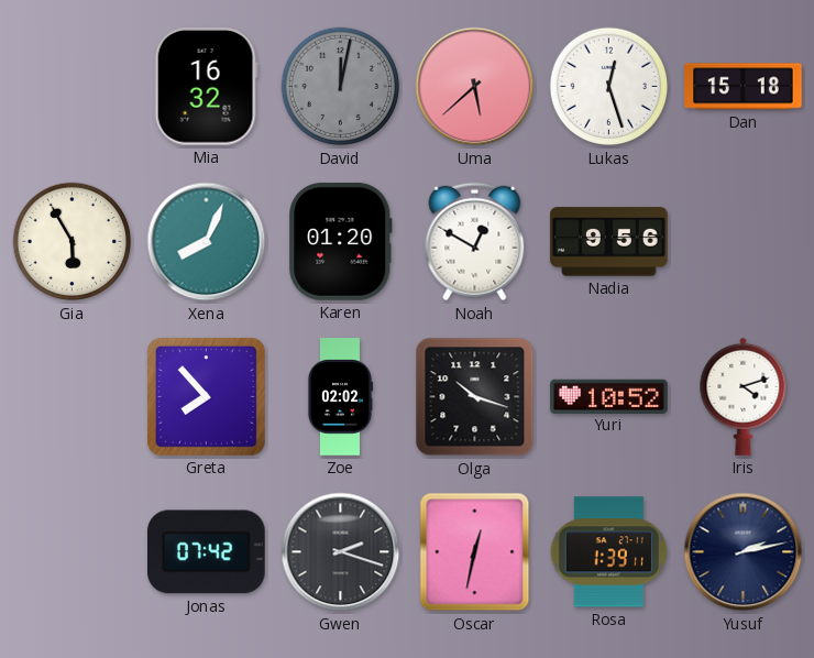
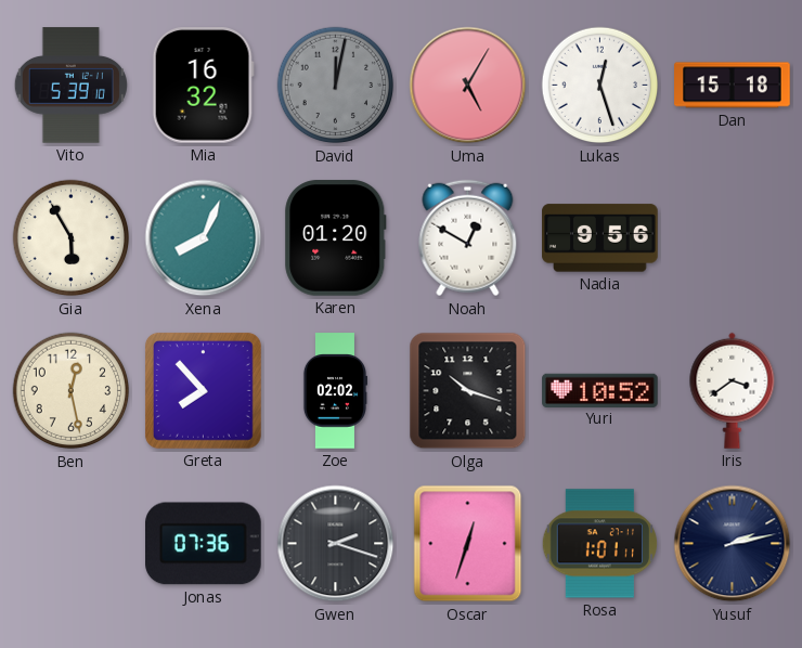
Vito: none -> 5:39
Uma: 5:38 -> 5:05
Ben: none -> 12:28
Iris: 4:12 -> 3:39
Jonas: 07:42 -> 07:36
Oscar: 12:32 -> 12:33
Rosa: 1:39 -> 1:01
